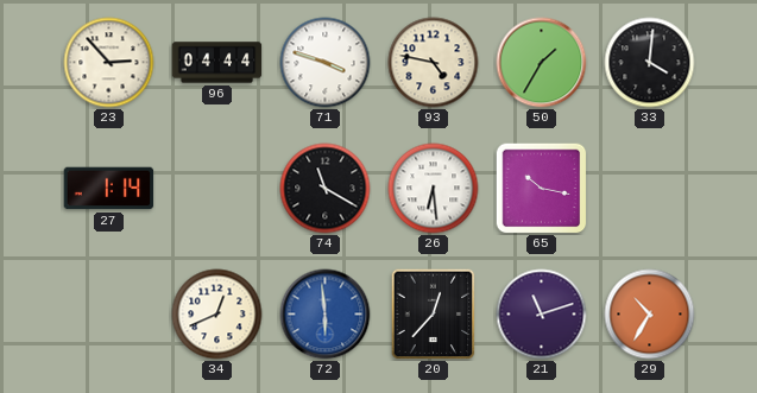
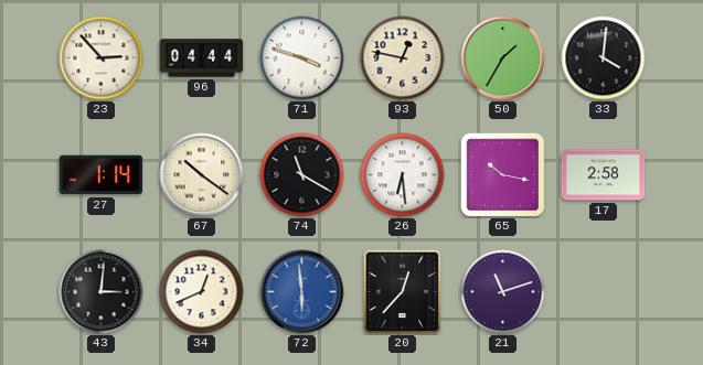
93: 4:47 -> 12:47
67: none -> 10:21
17: none -> 2:58
43: none -> 3:01
29: 10:35 -> none
